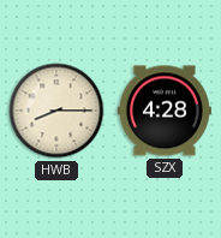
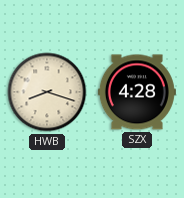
HWB: 8:15 -> 8:18
